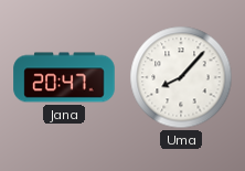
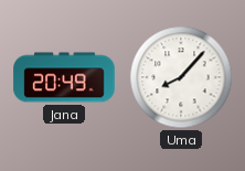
Jana: 20:47 -> 20:49
